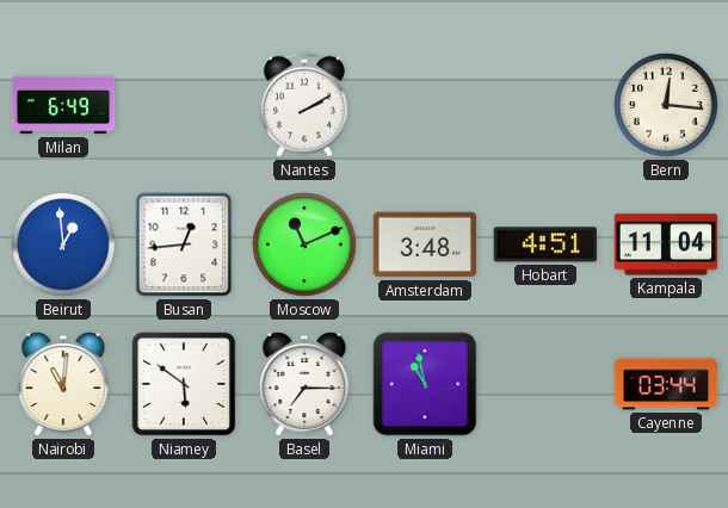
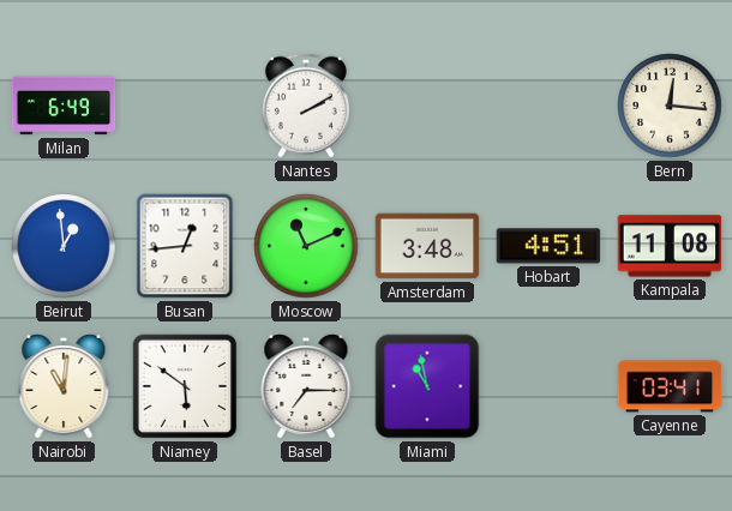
Kampala: 11:04 -> 11:08
Cayenne: 03:44 -> 03:41
